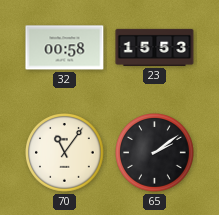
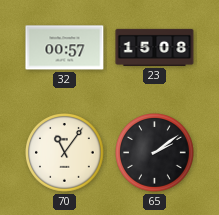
32: 00:58 -> 00:57
23: 15:53 -> 15:08
